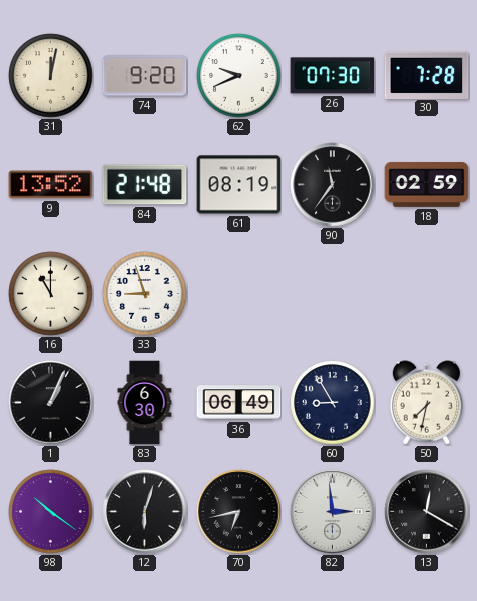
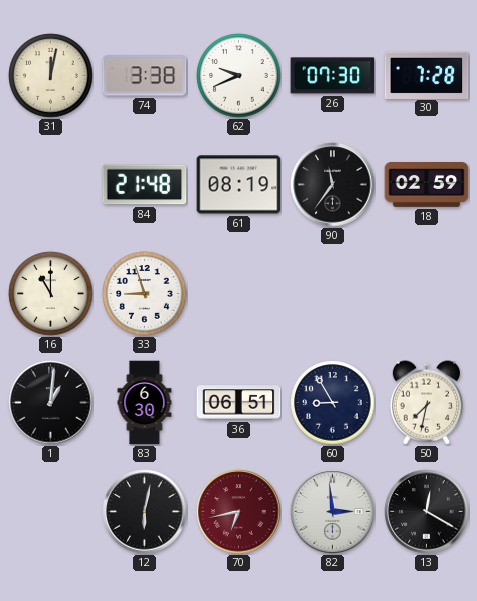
74: 9:20 -> 3:38
9: 13:52 -> none
1: 1:04 -> 1:01
36: 06:49 -> 06:51
98: 10:21 -> none
12: 6:03 -> 6:02
70 dial: black -> burgundy
